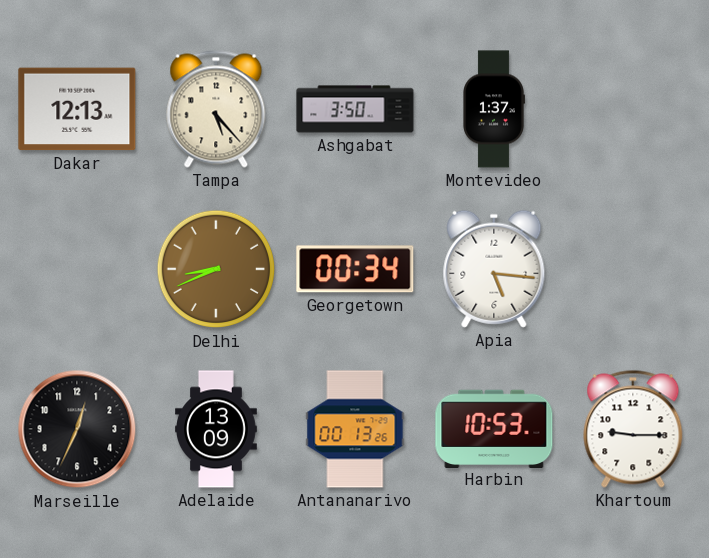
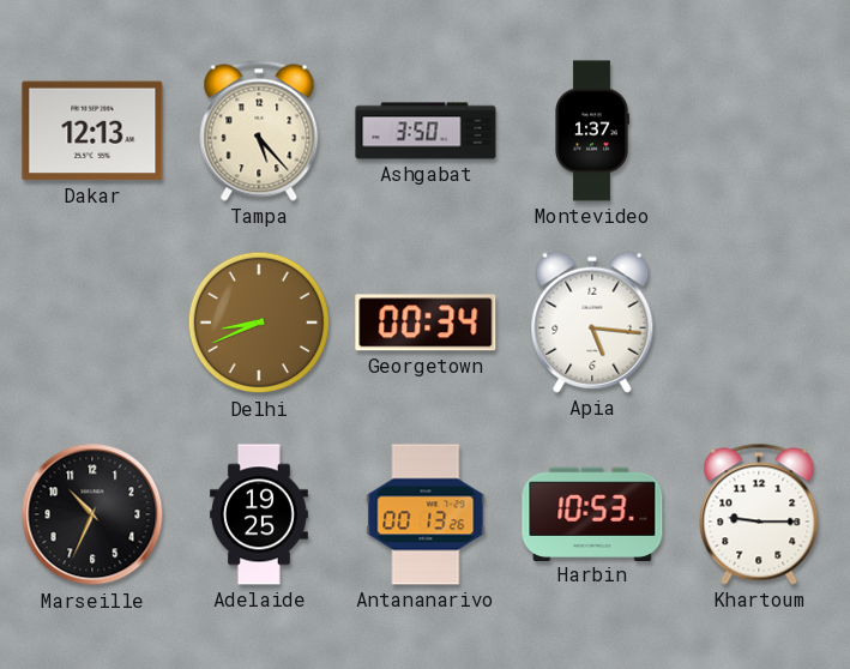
Marseille: 12:34 -> 10:34
Adelaide: 13:09 -> 19:25
